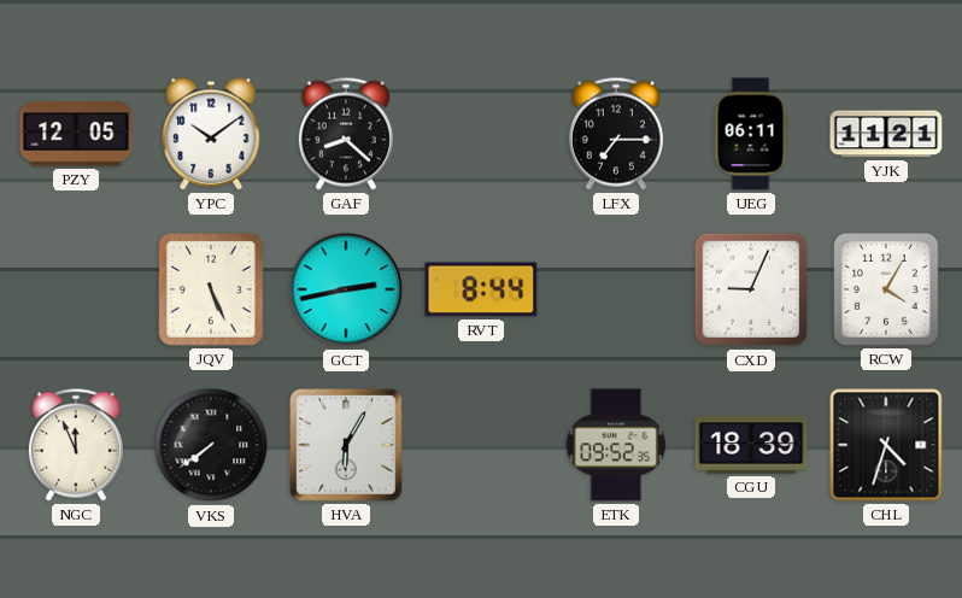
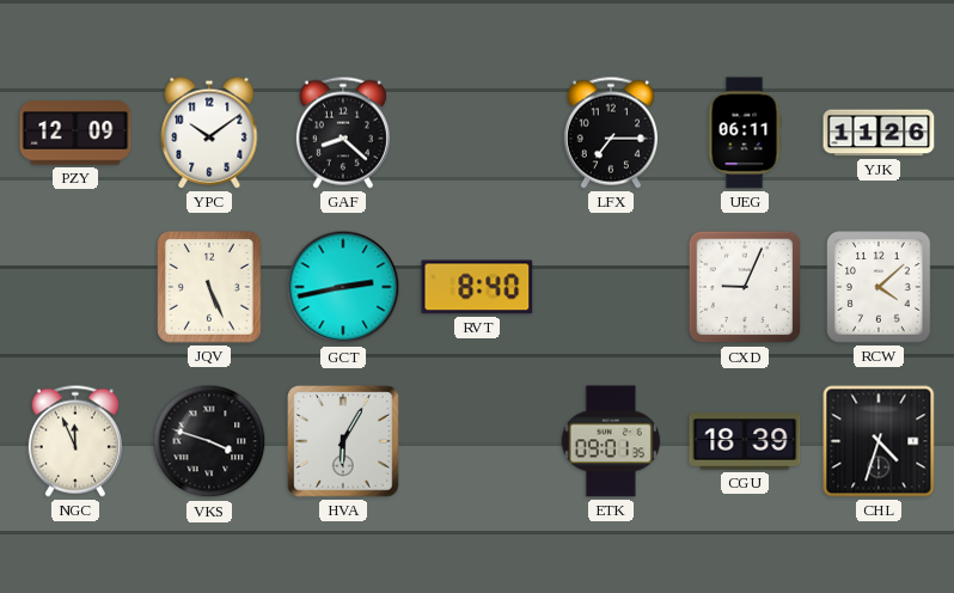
PZY: 12:05 -> 12:09
YJK: 11:21 -> 11:26
RVT: 8:44 -> 8:40
RCW: 4:05 -> 4:08
VKS: 7:39 -> 3:48
ETK: 09:52 -> 09:01
